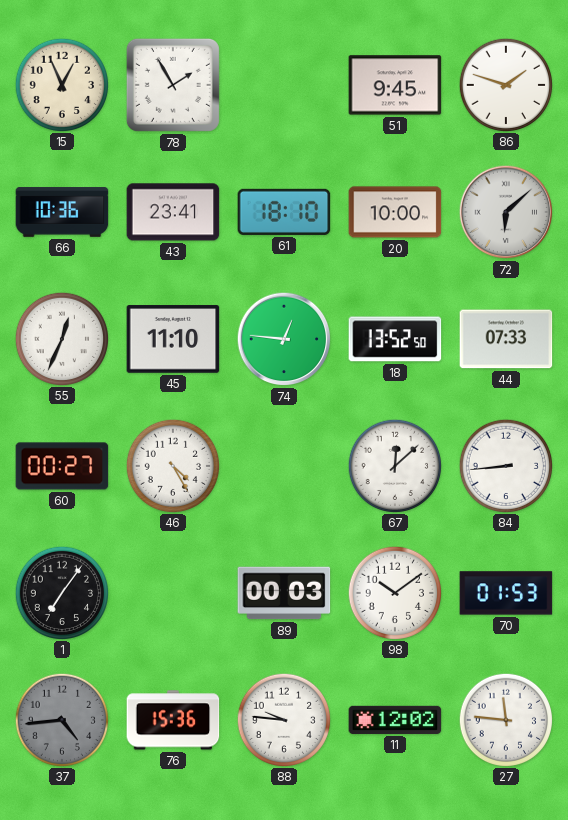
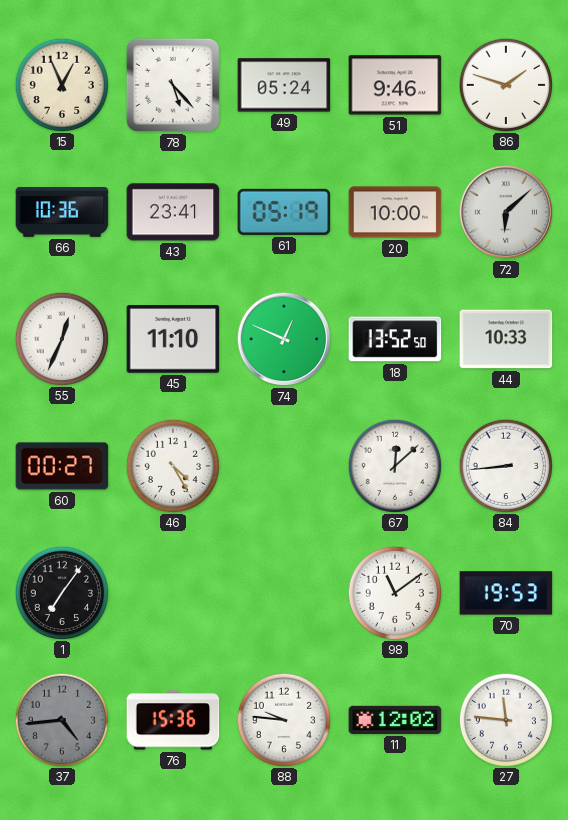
78: 1:55 -> 5:23
49: none -> 05:24
51: 9:45 -> 9:46
61: 18:10 -> 05:19
74: 12:46 -> 12:49
44: 07:33 -> 10:33
89: 00:03 -> none
98: 10:09 -> 11:09
70: 01:53 -> 19:53
